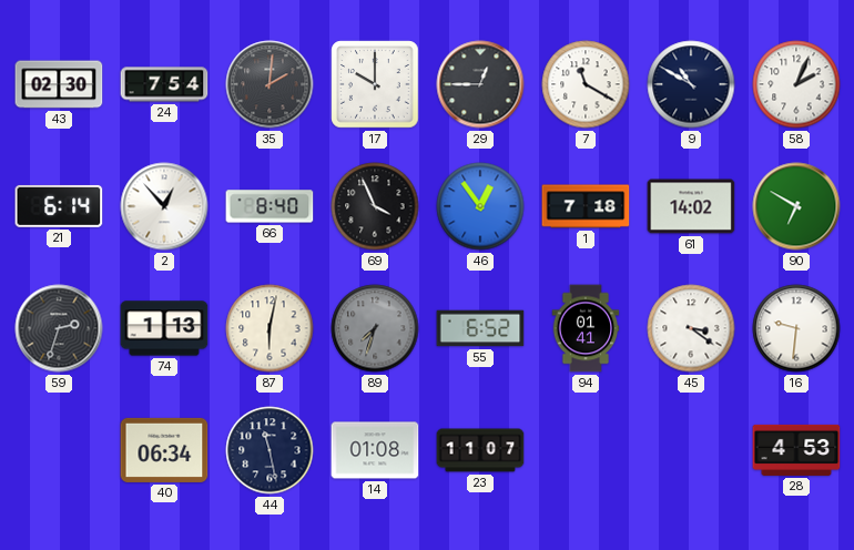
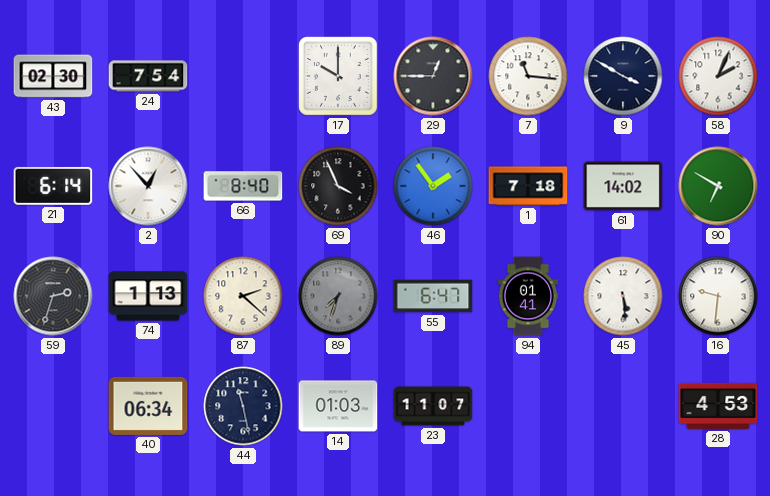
35: 2:01 -> none
7: 11:20 -> 11:16
9: 10:50 -> 3:50
46: 12:54 -> 1:54
87: 6:02 -> 2:22
55: 6:52 -> 6:47
45: 3:21 -> 5:29
14: 01:08 -> 01:03
